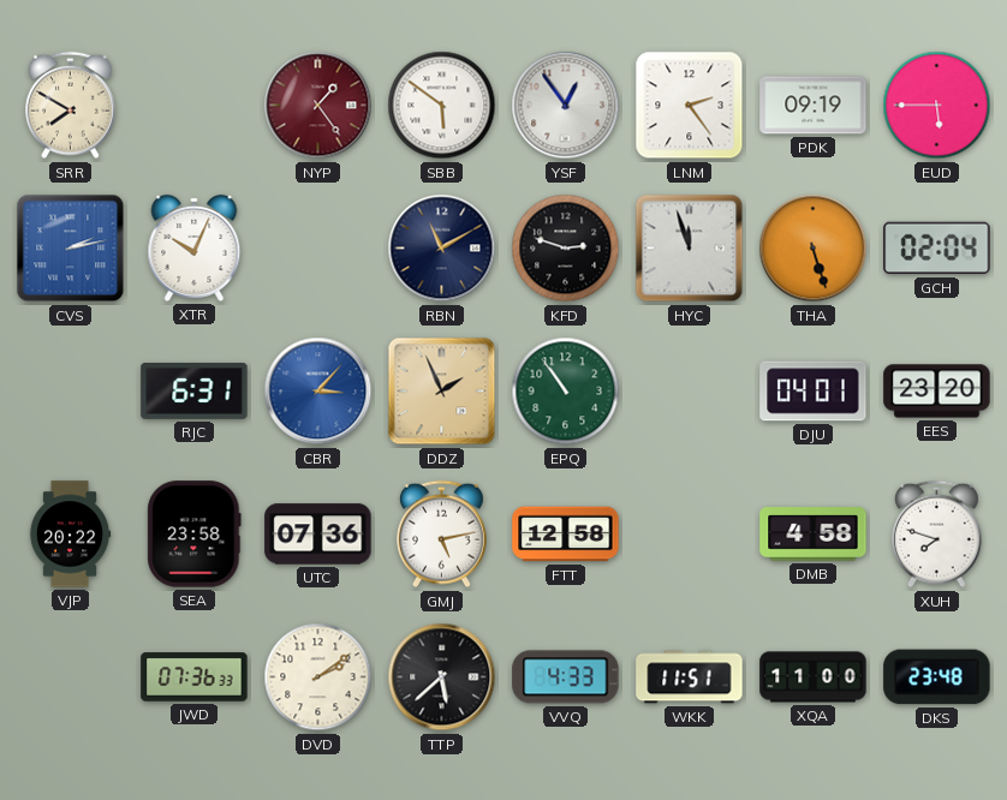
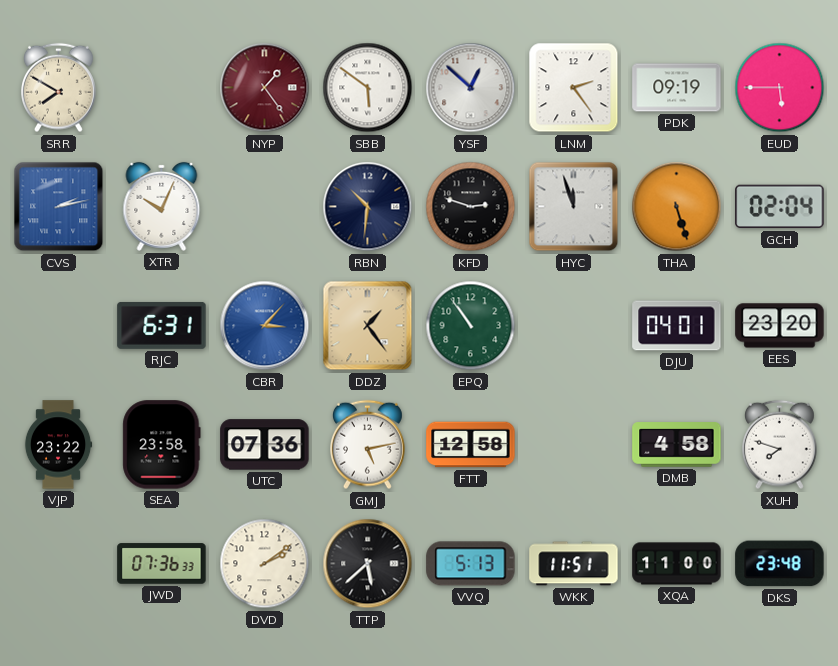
YSF: 12:54 -> 12:52
RBN: 11:10 -> 10:31
DDZ: 1:56 -> 1:24
VJP: 20:22 -> 23:22
VVQ: 4:33 -> 5:13
